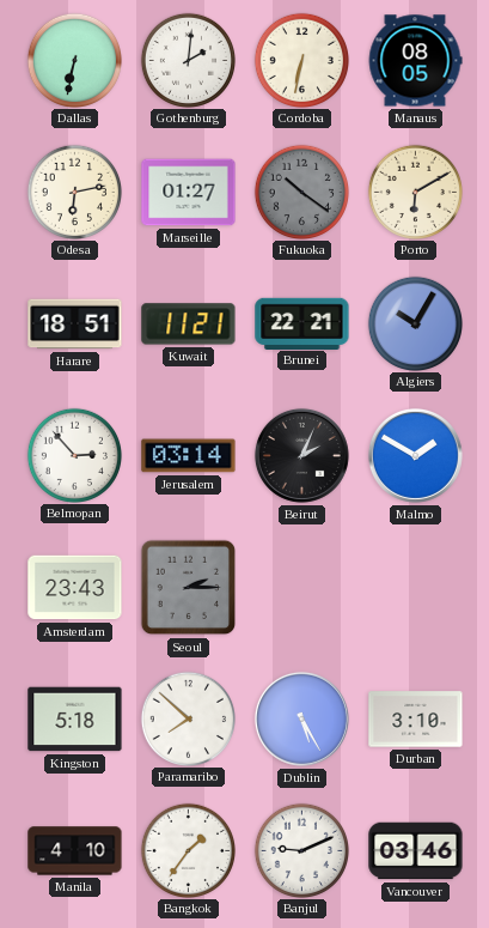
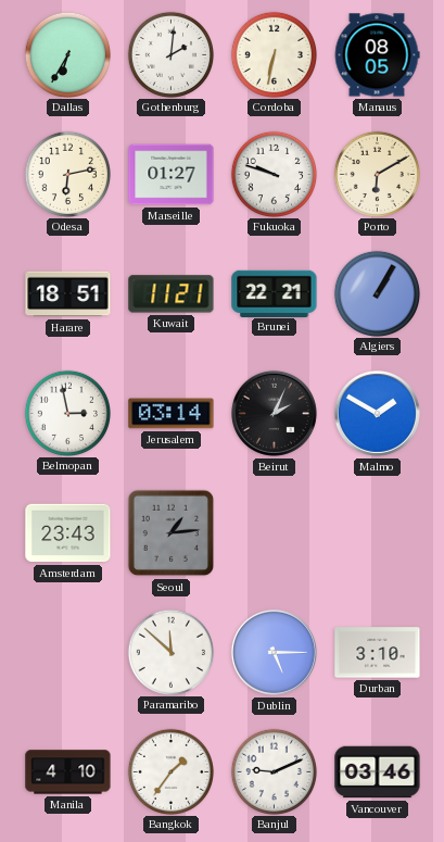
Dallas: 6:32 -> 6:35
Fukuoka: 10:21 -> 9:48
Fukuoka dial: grey -> white
Algiers: 10:05 -> 1:05
Belmopan: 2:53 -> 2:58
Seoul: 2:15 -> 1:14
Kingston: 5:18 -> none
Paramaribo: 7:52 -> 11:52
Dublin: 5:25 -> 5:15
